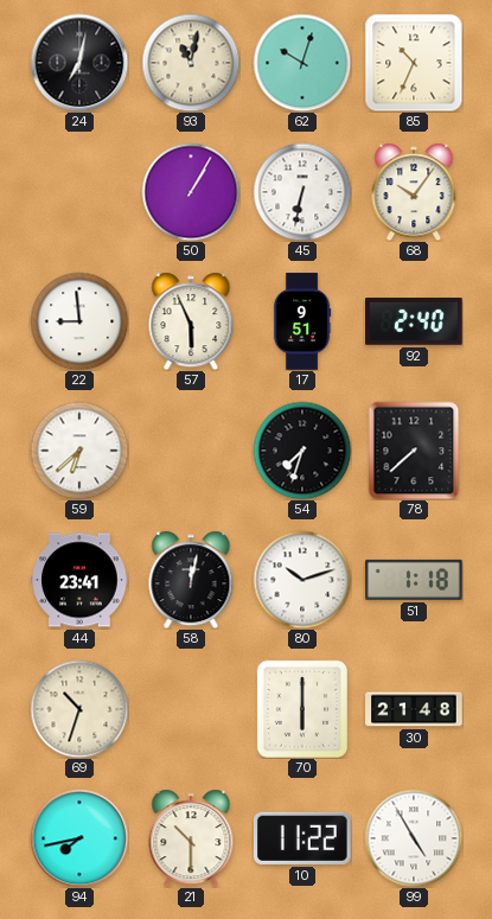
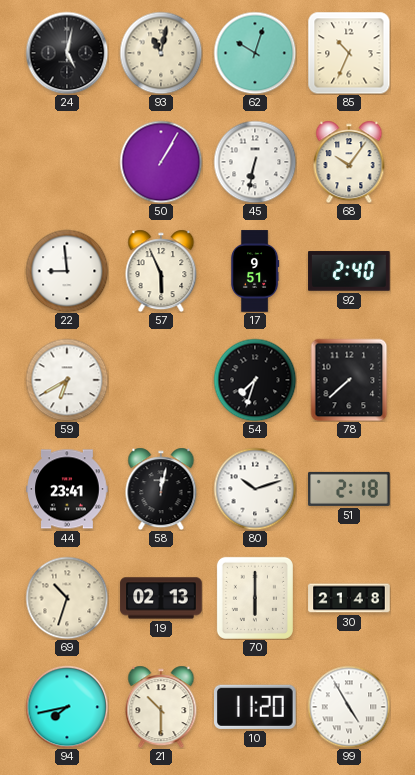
24: 7:02 -> 5:02
59: 6:38 -> 6:40
51: 1:18 -> 2:18
19: none -> 02:13
10: 11:22 -> 11:20
